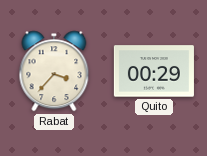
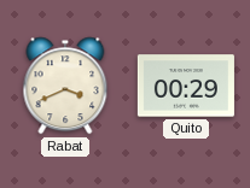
Rabat: 3:37 -> 3:41
